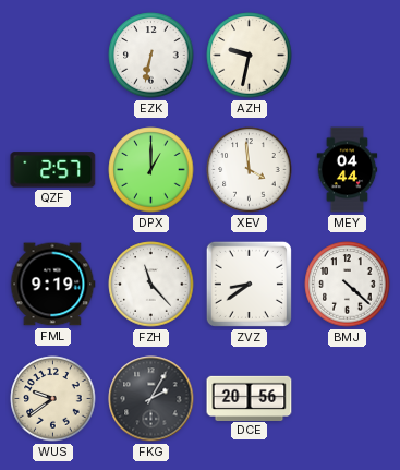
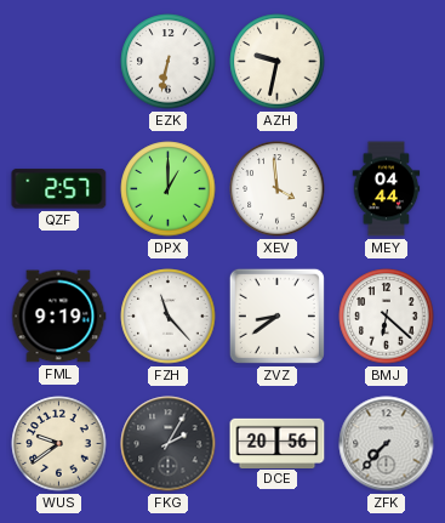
BMJ: 4:22 -> 6:22
ZFK: none -> 7:37
